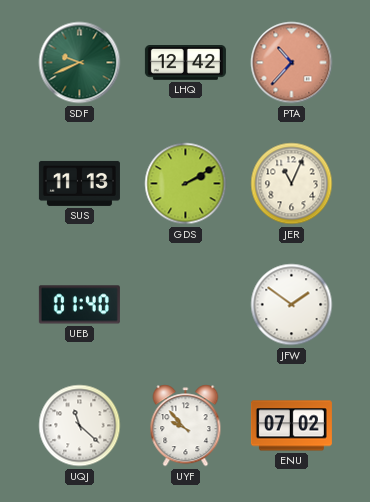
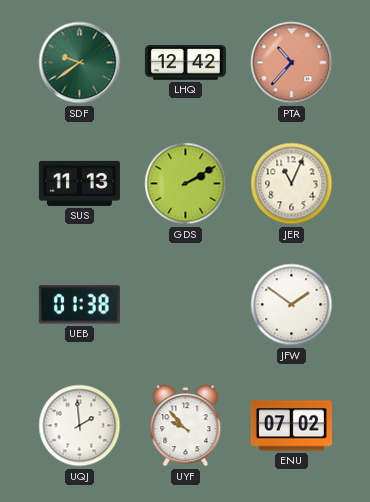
SDF: 9:41 -> 9:39
UEB: 01:40 -> 01:38
UQJ: 11:22 -> 1:59
